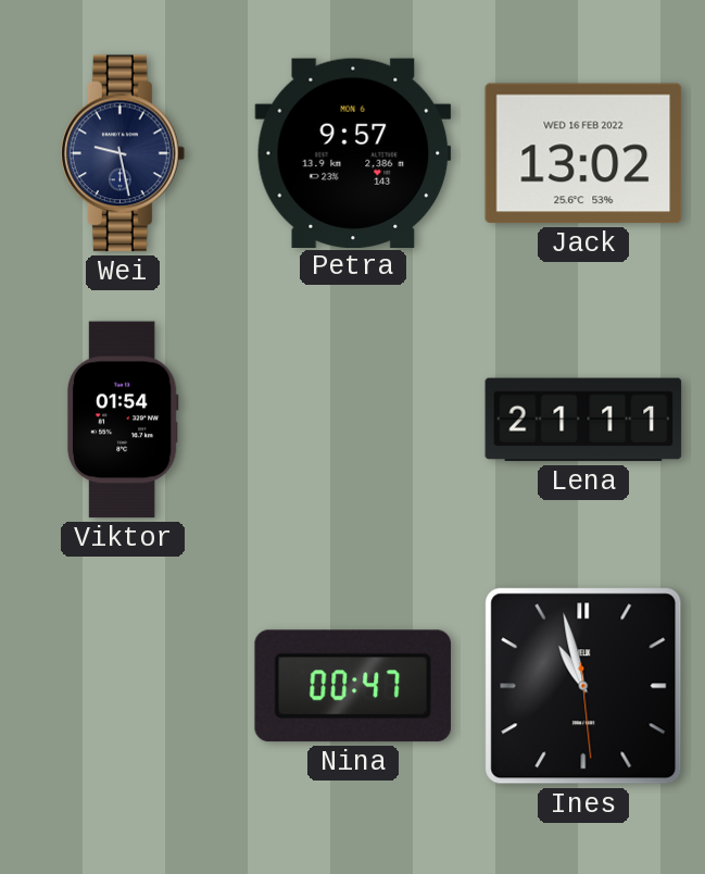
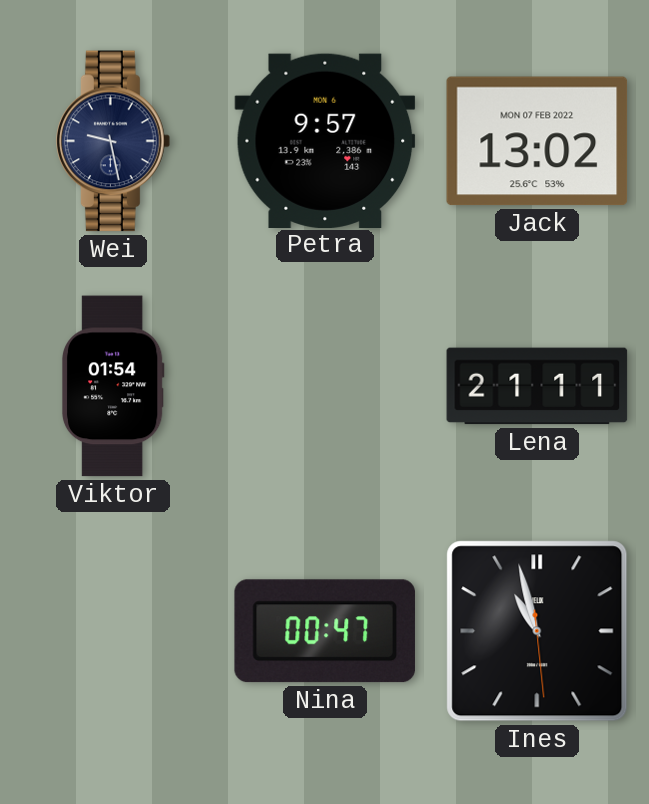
Jack date: WED 16 FEB 2022 -> MON 07 FEB 2022
